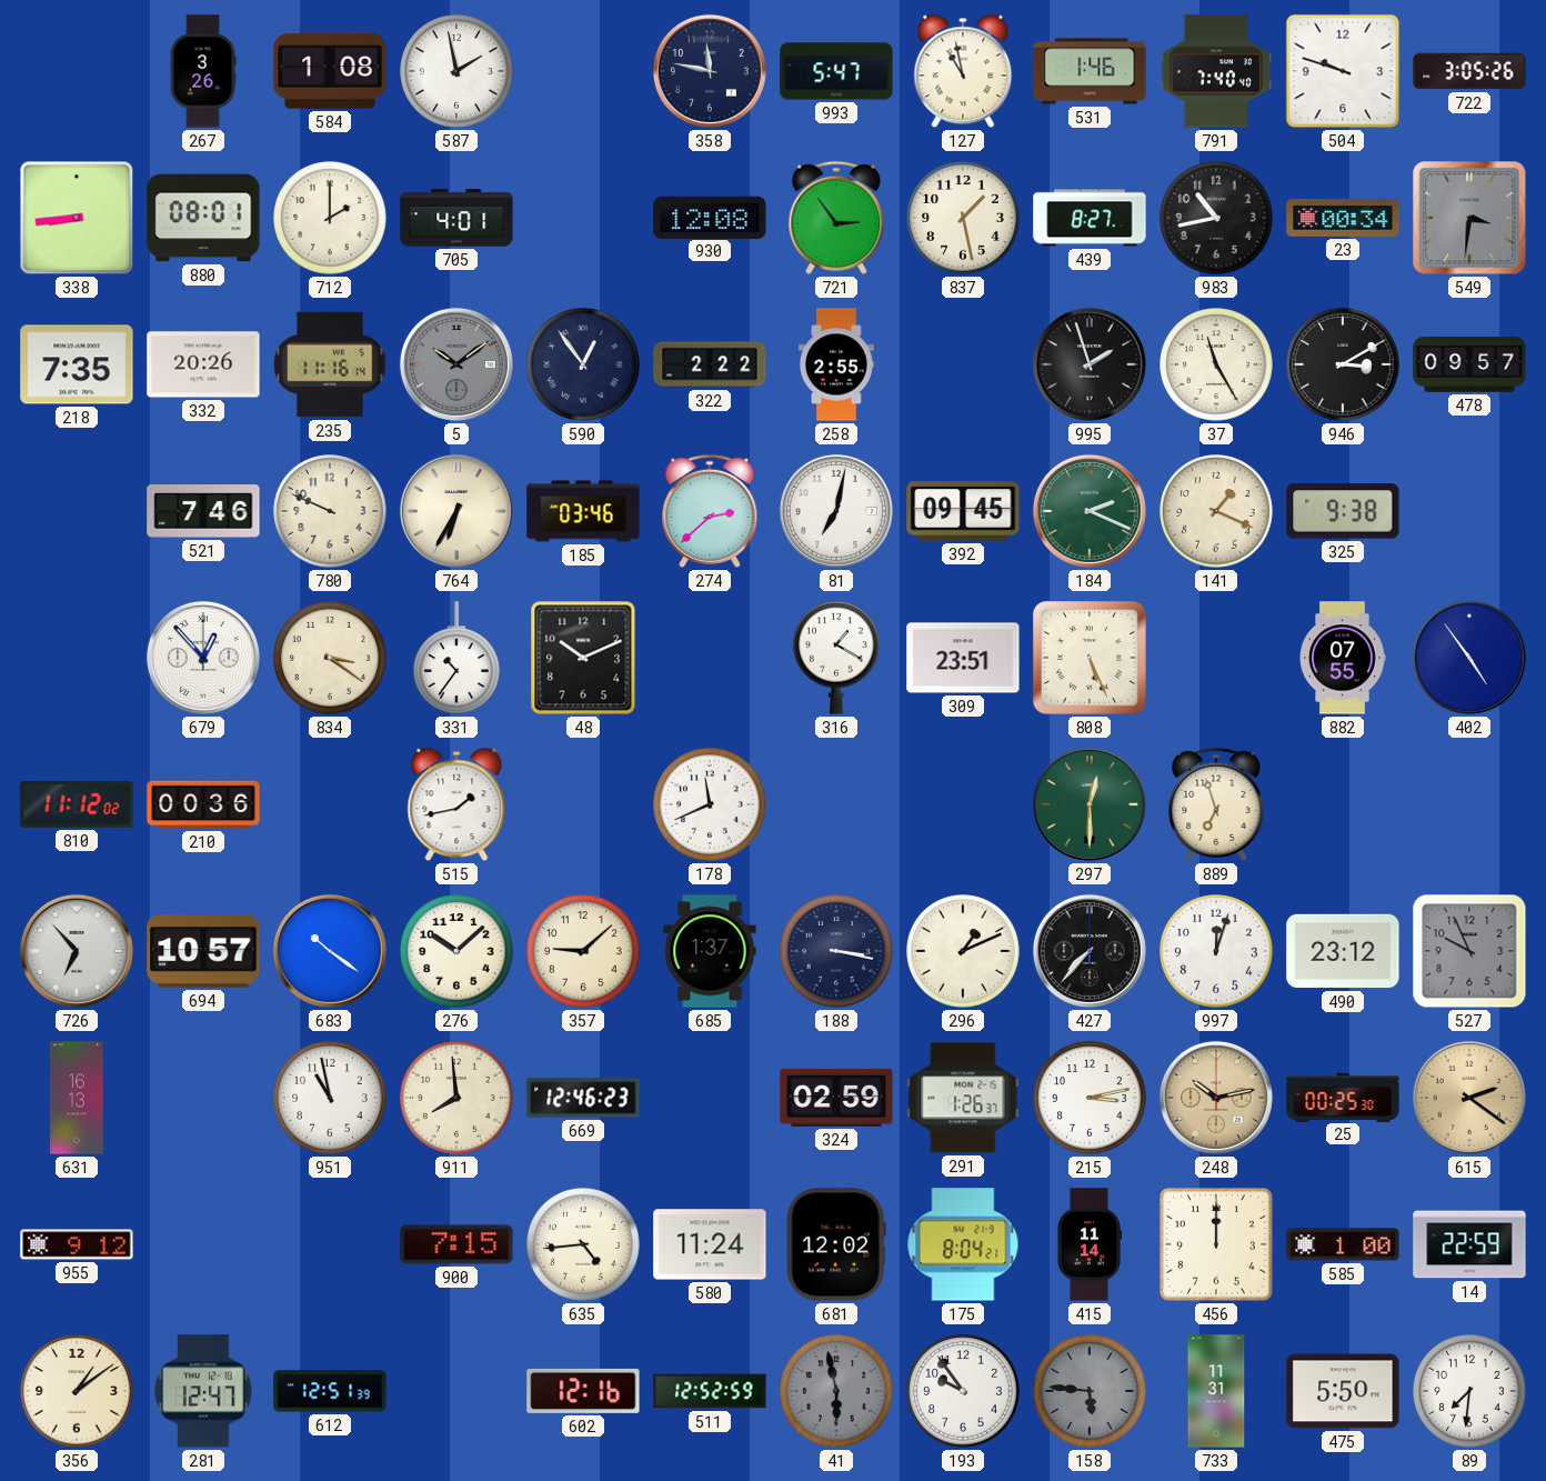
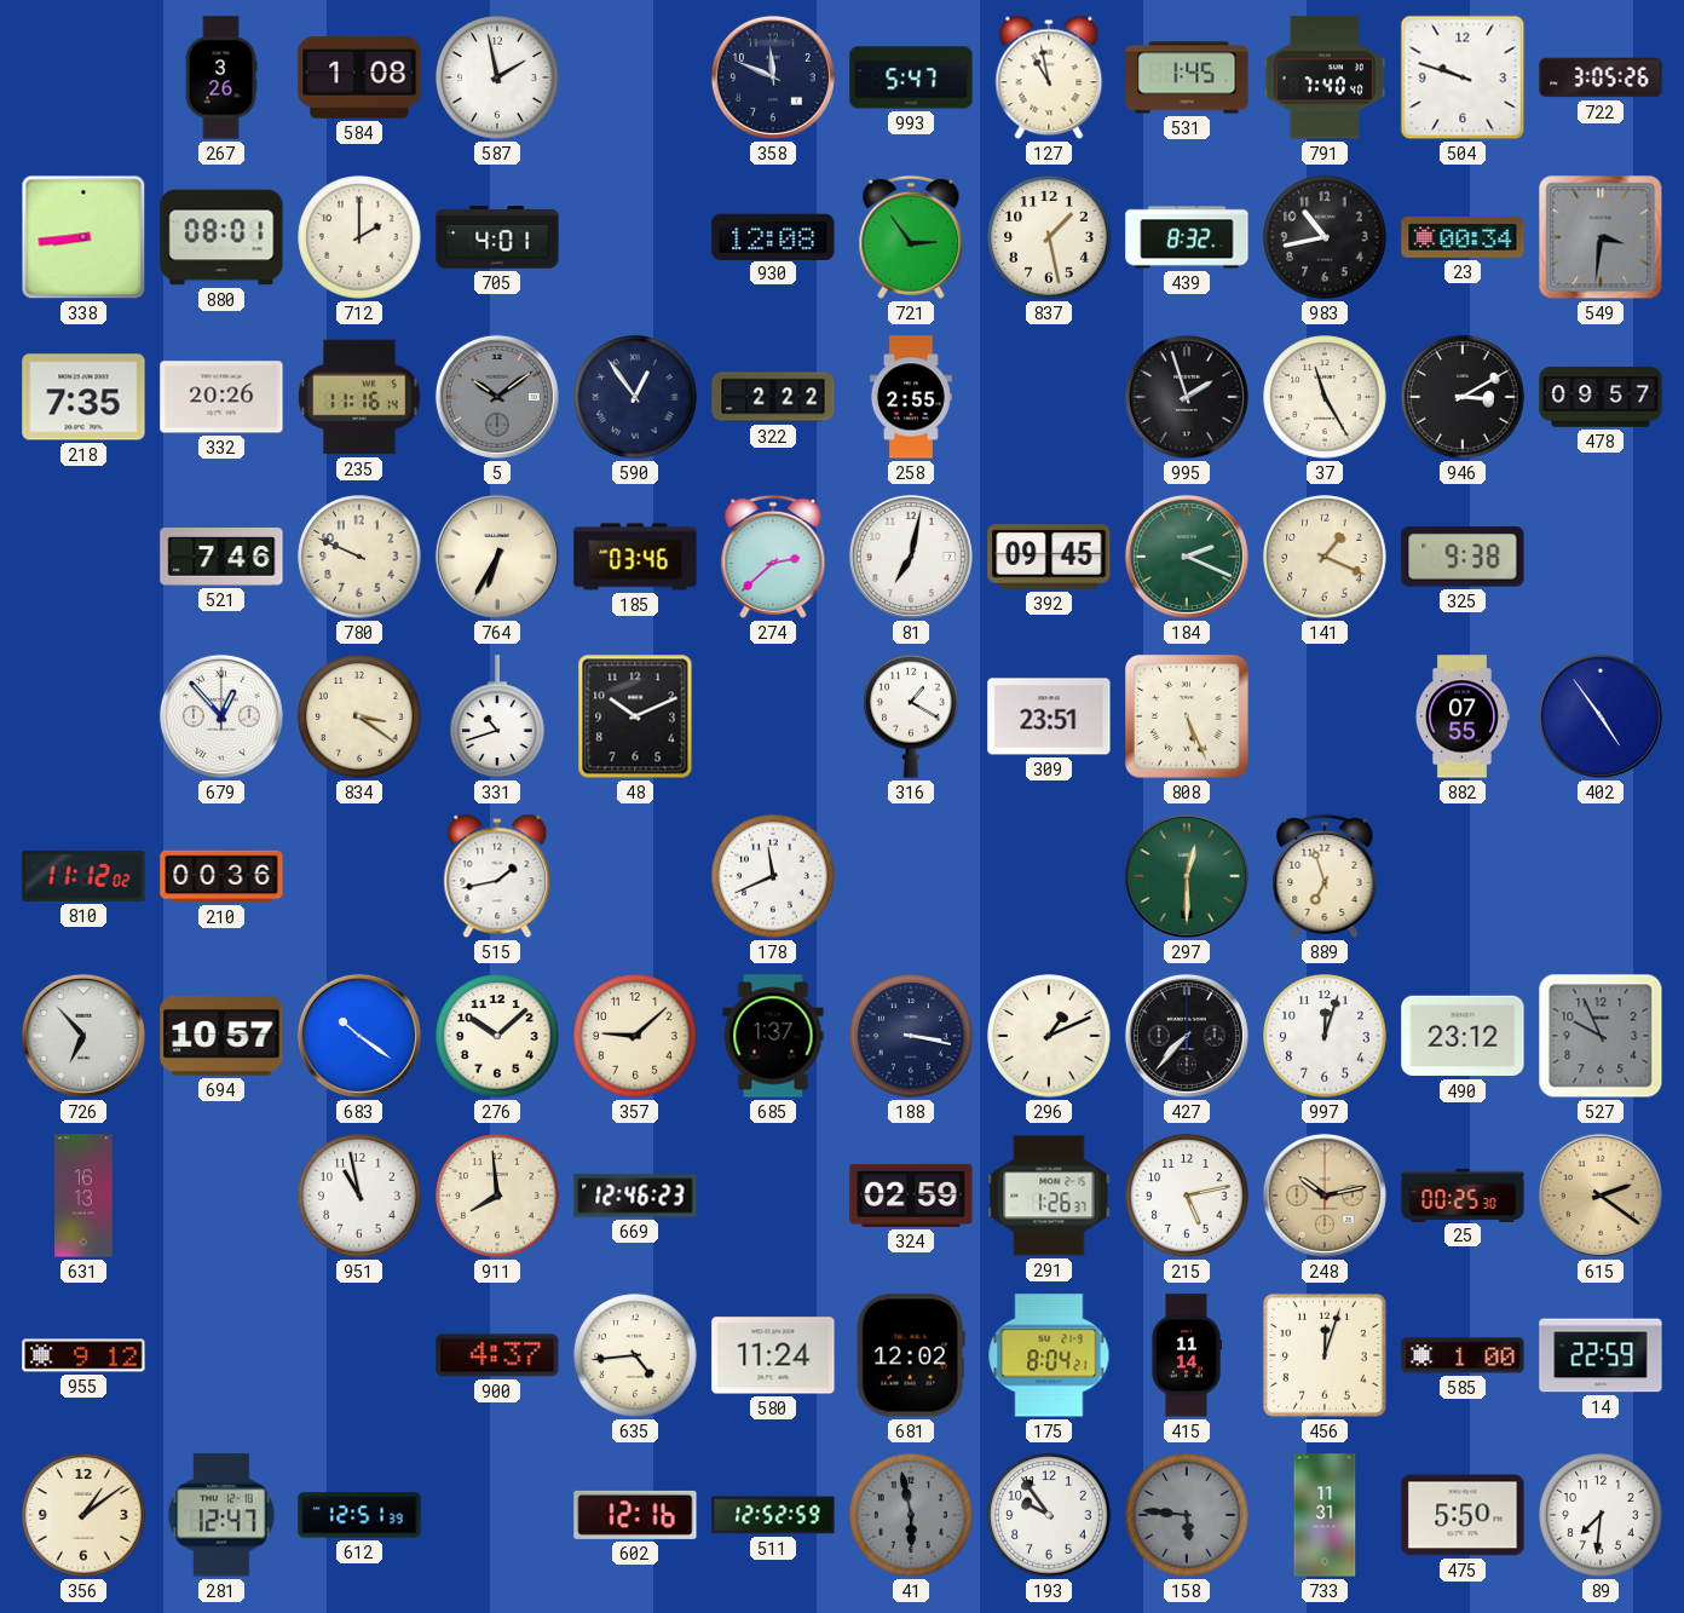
358: 11:47 -> 11:49
531: 1:46 -> 1:45
439: 8:27 -> 8:32
331: 10:36 -> 10:42
215: 3:13 -> 5:13
900: 7:15 -> 4:37
456: 12:00 -> 12:03
